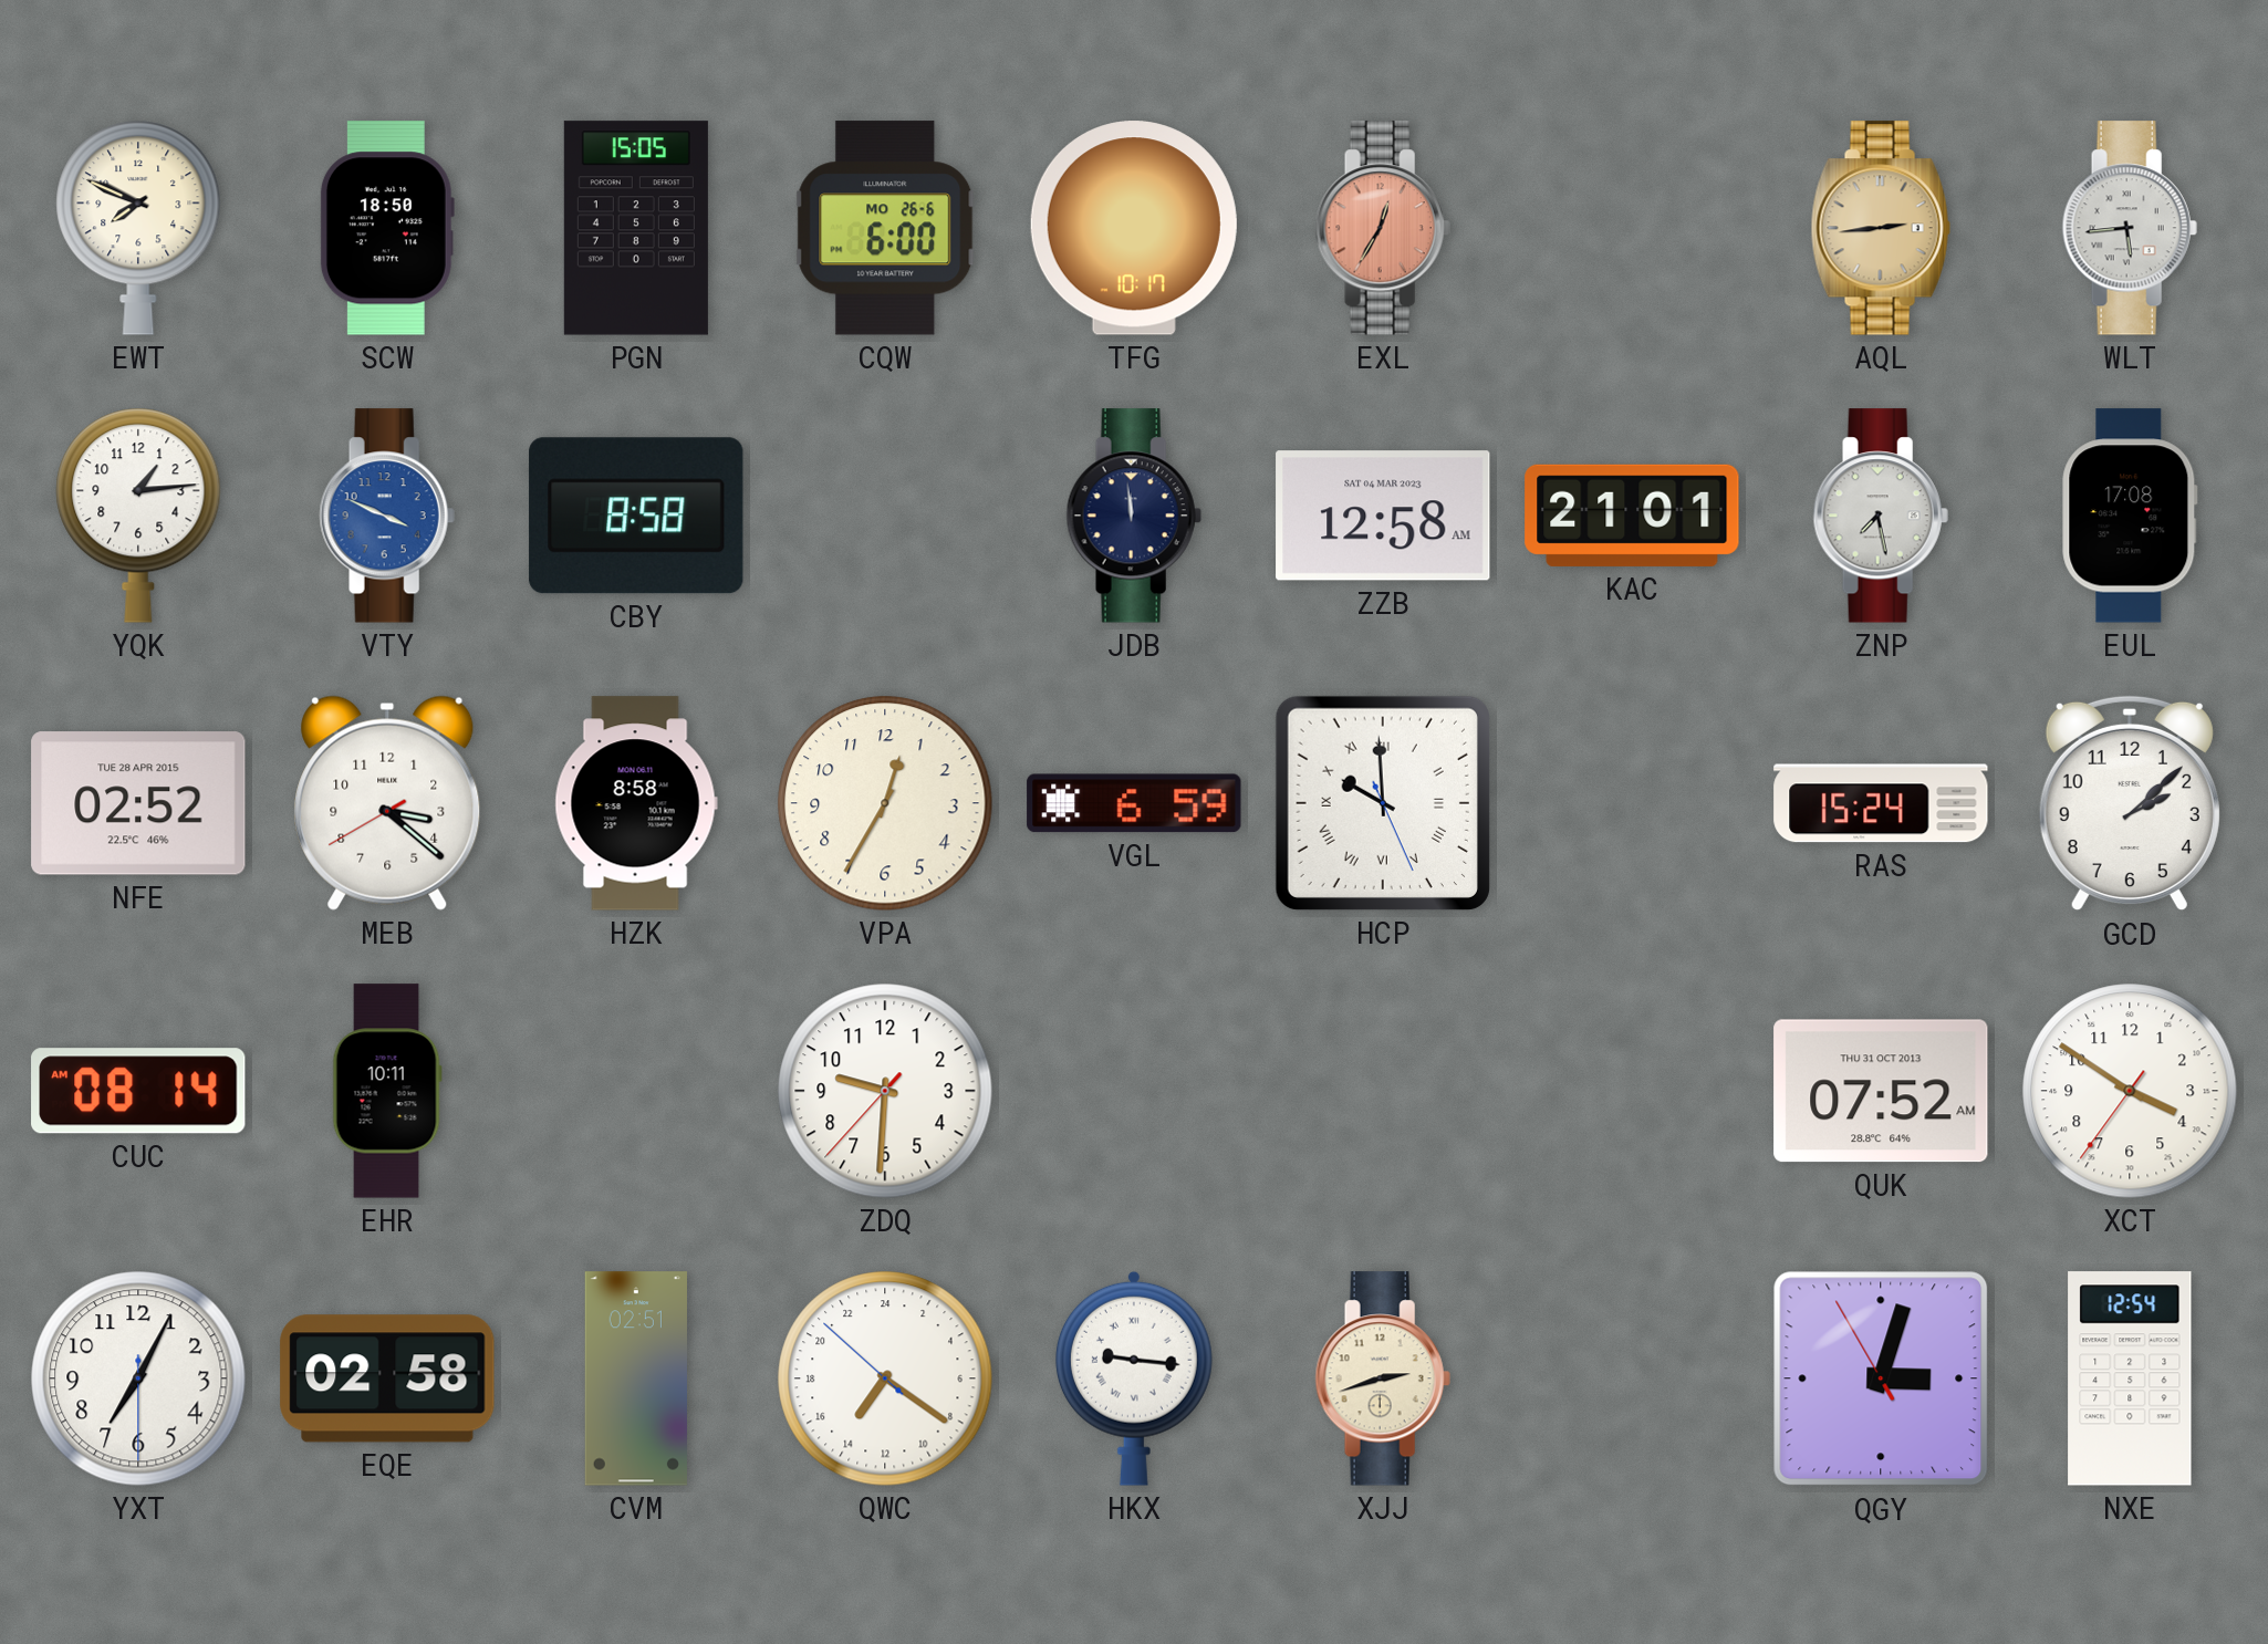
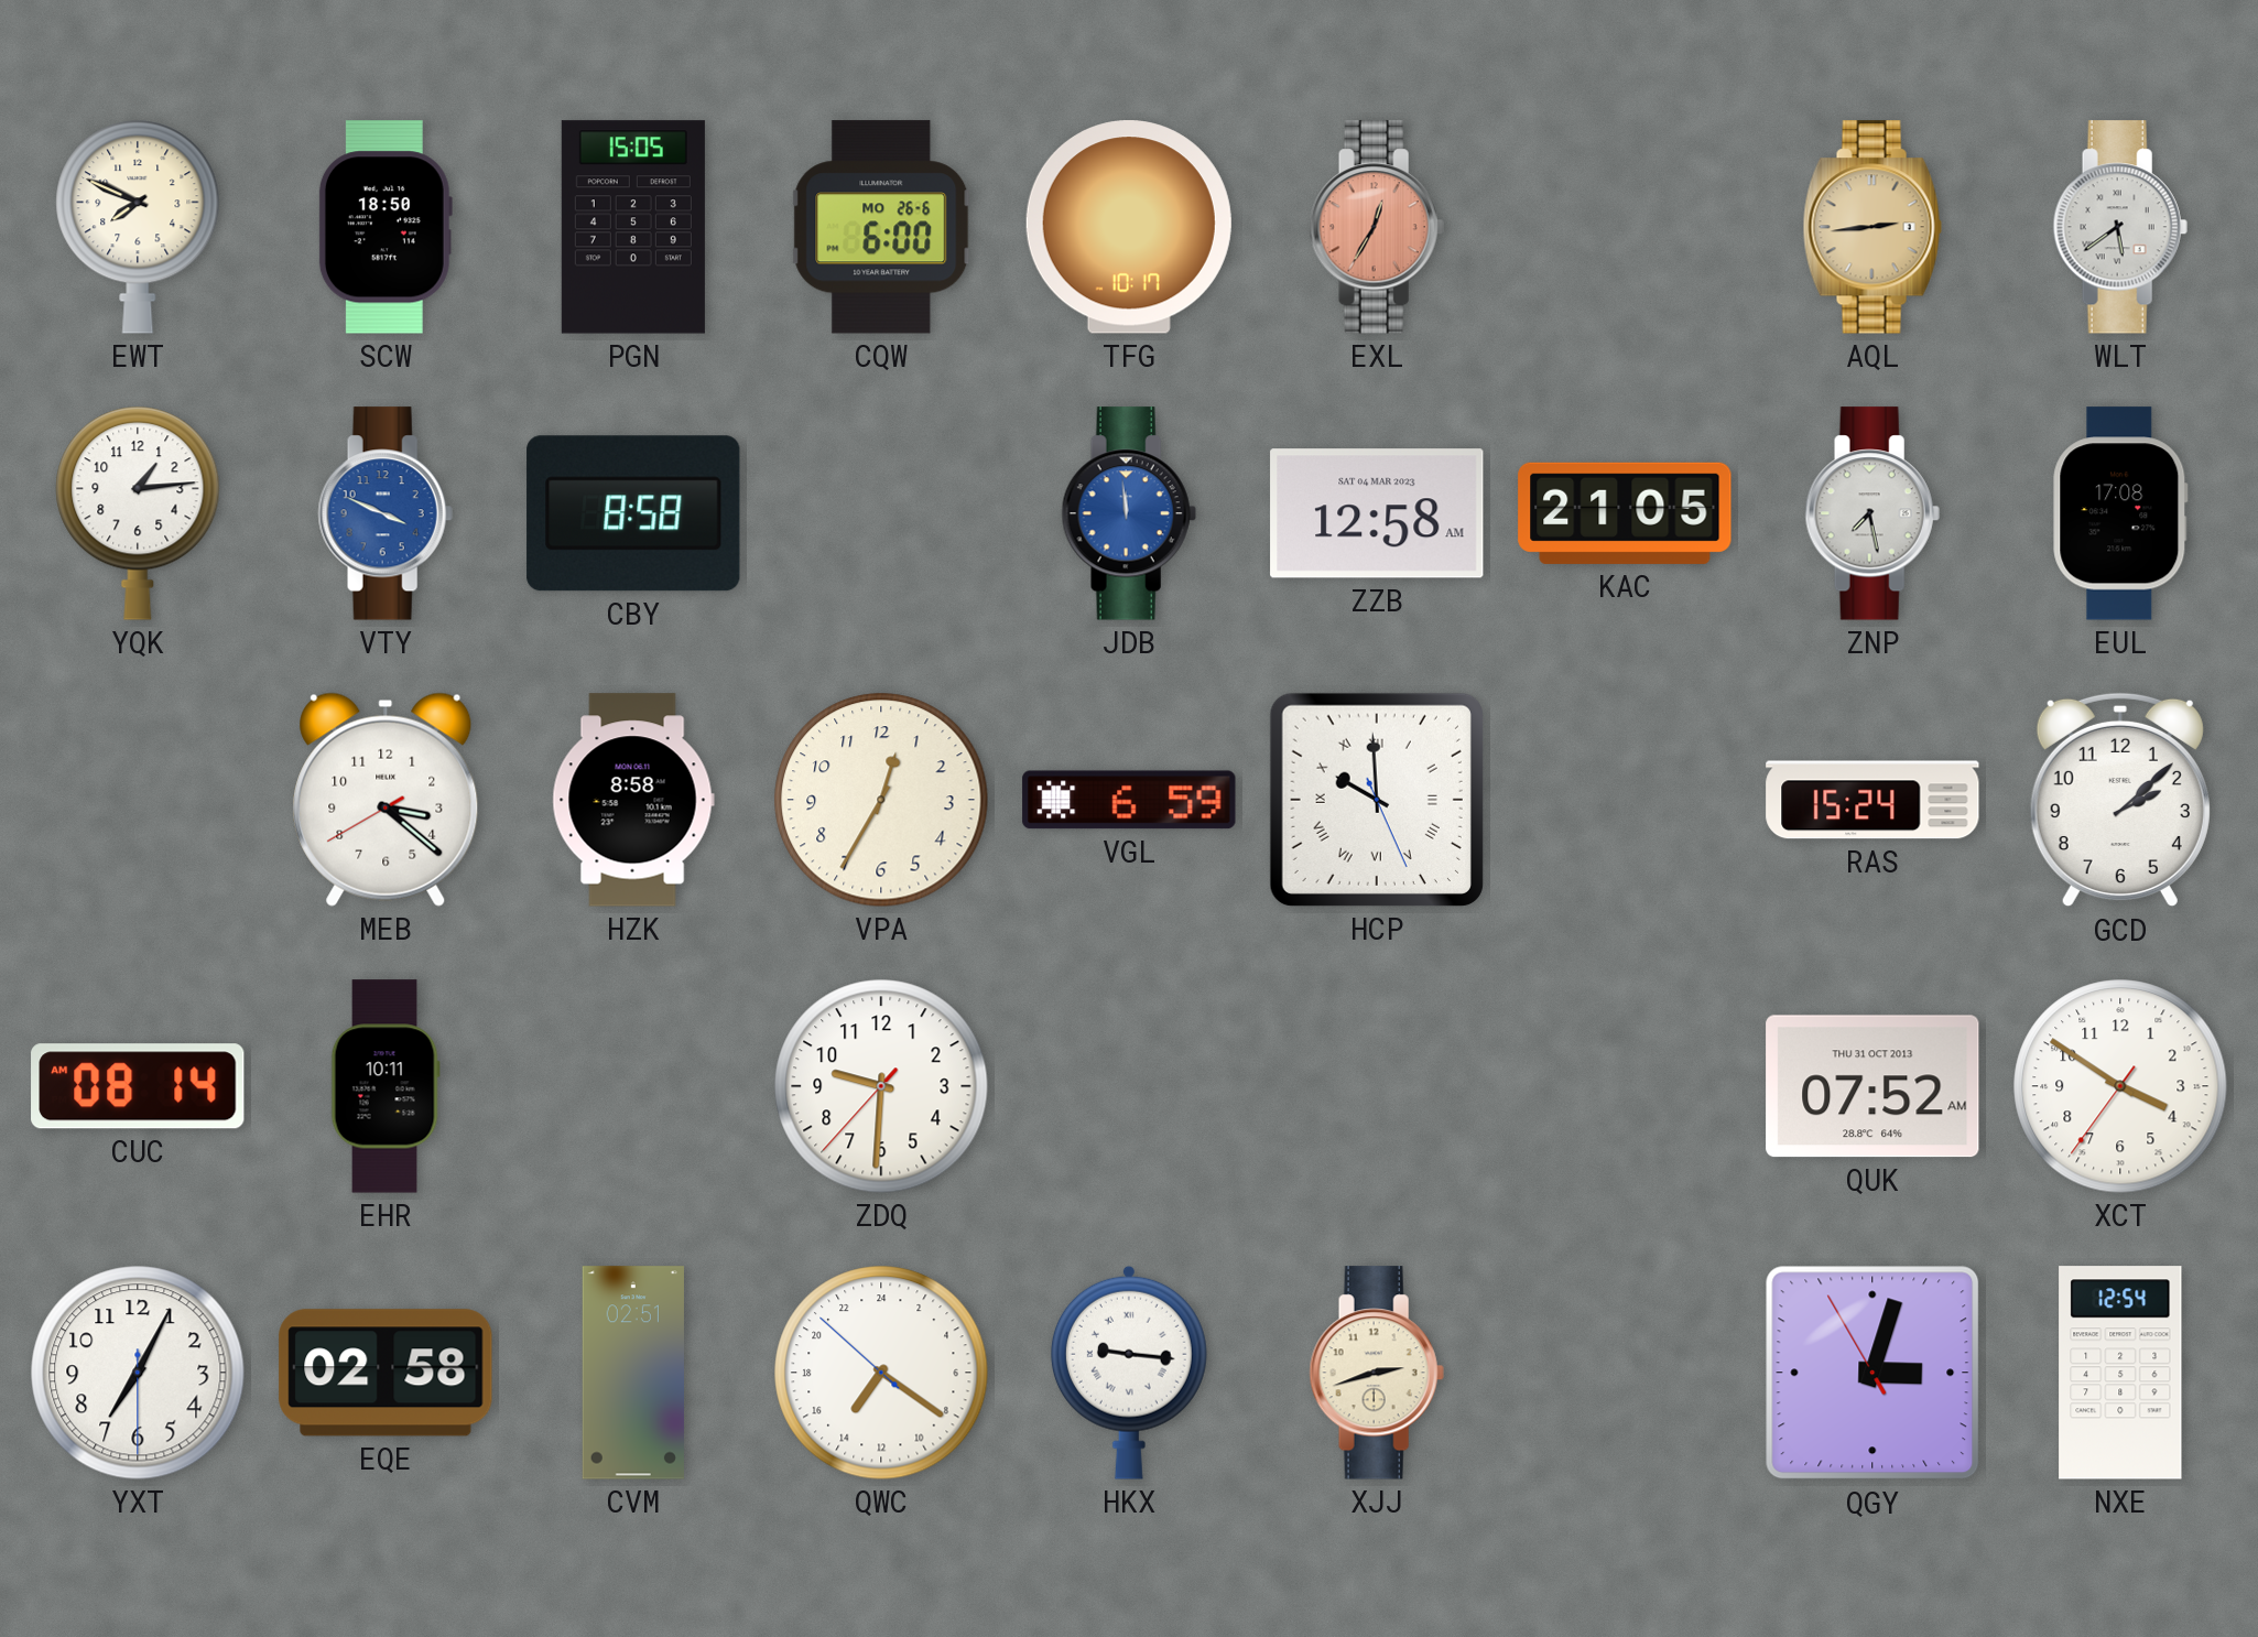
WLT: 5:44 -> 5:39
JDB dial: navy -> blue
KAC: 21:01 -> 21:05
NFE: 02:52 -> none
